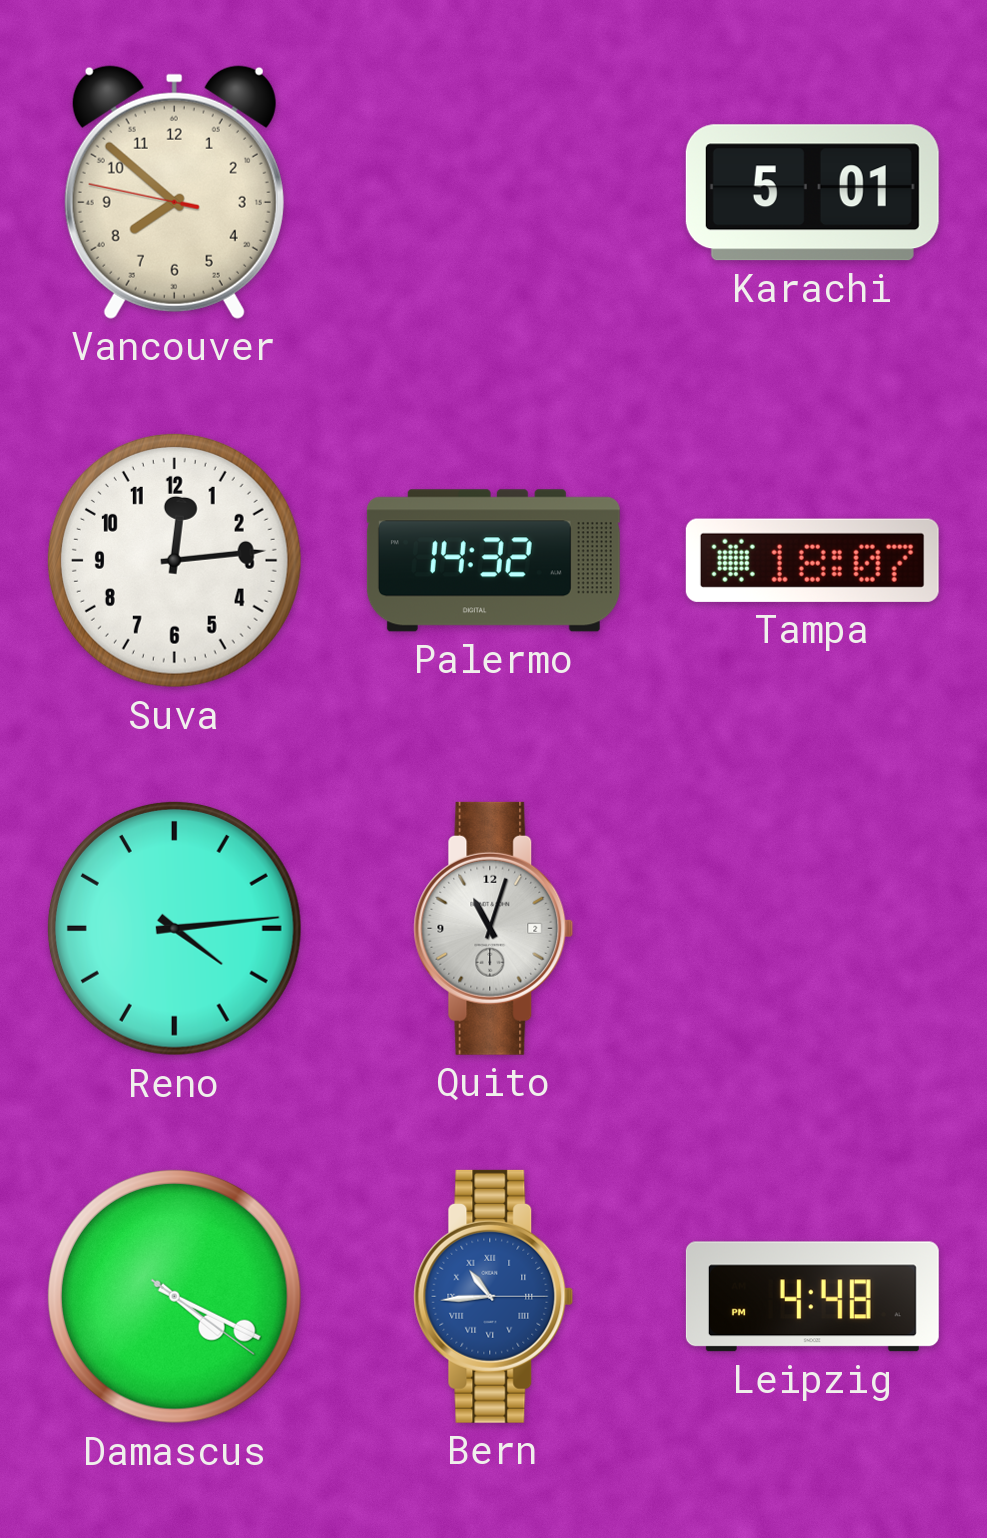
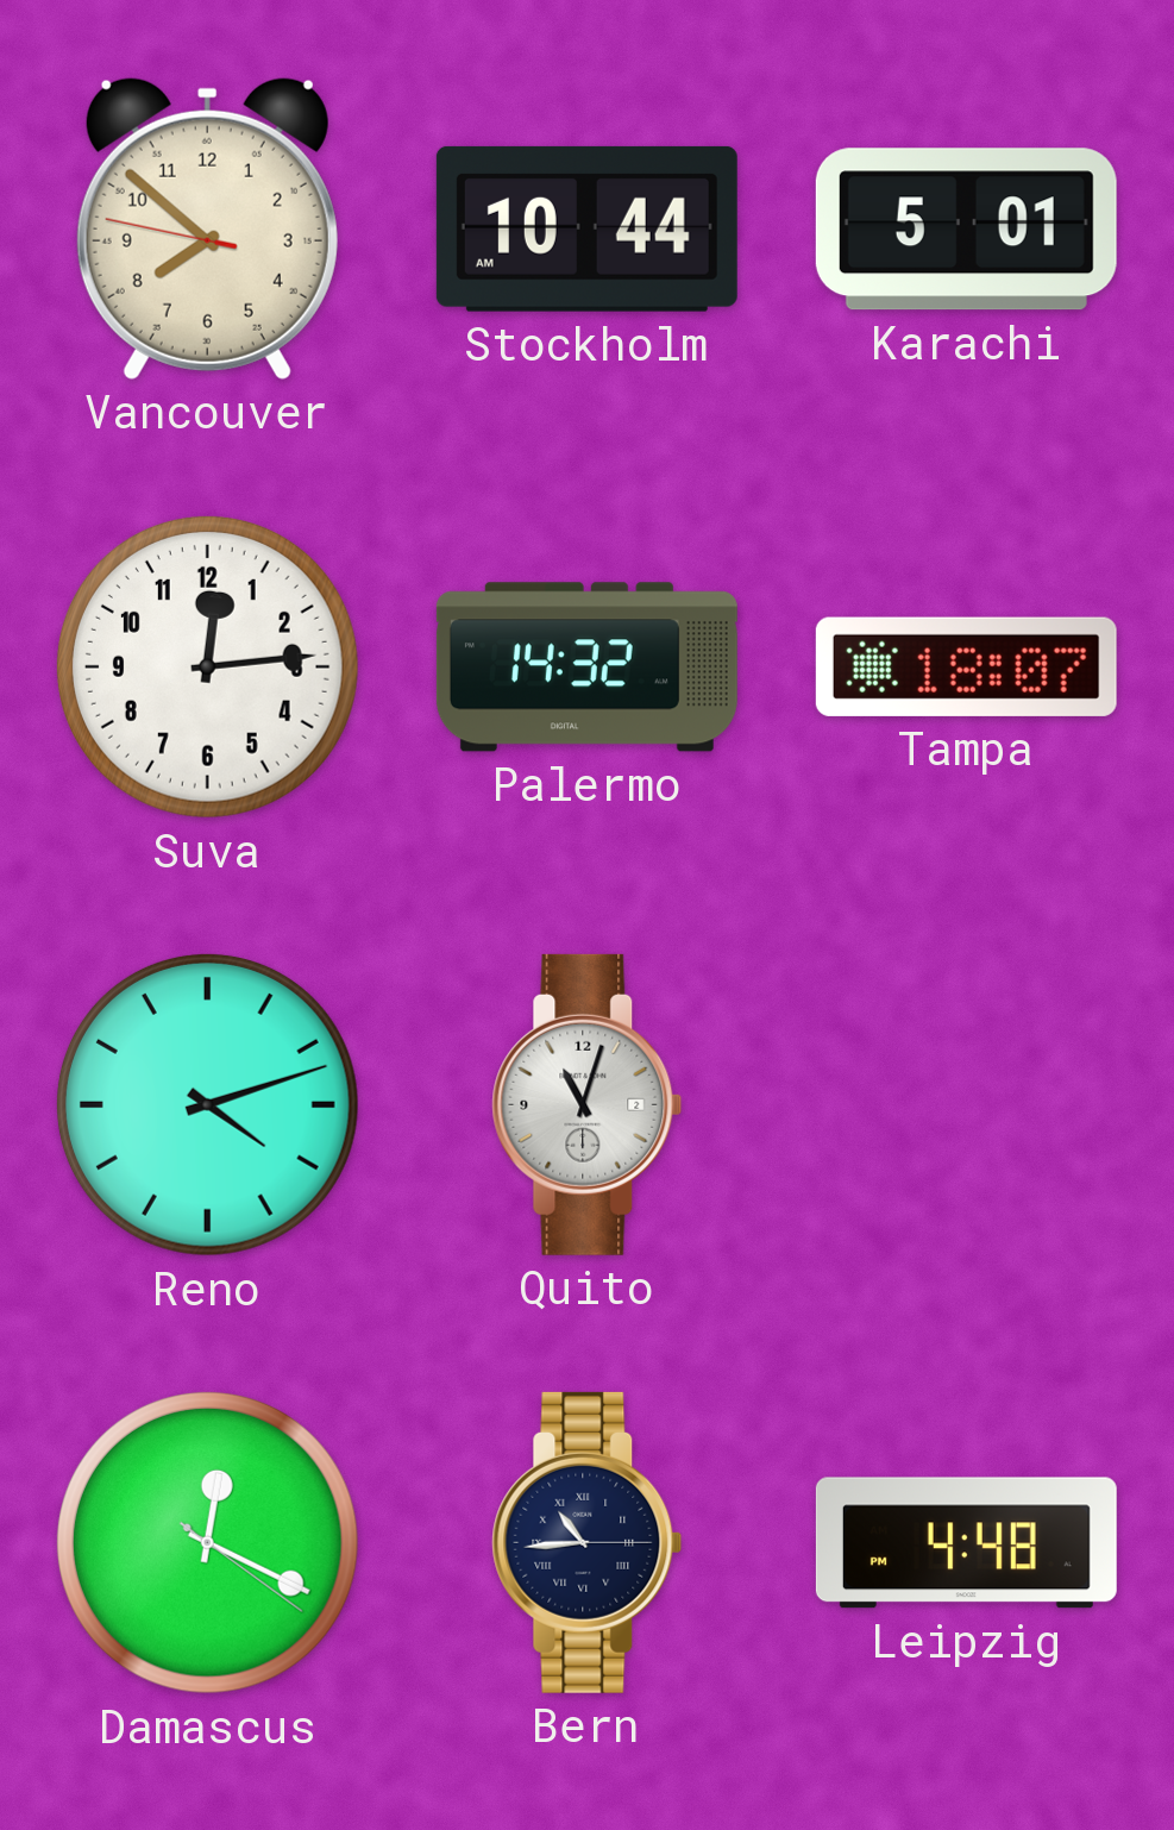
Stockholm: none -> 10:44
Reno: 4:14 -> 4:12
Damascus: 4:19 -> 12:19
Bern dial: blue -> navy
